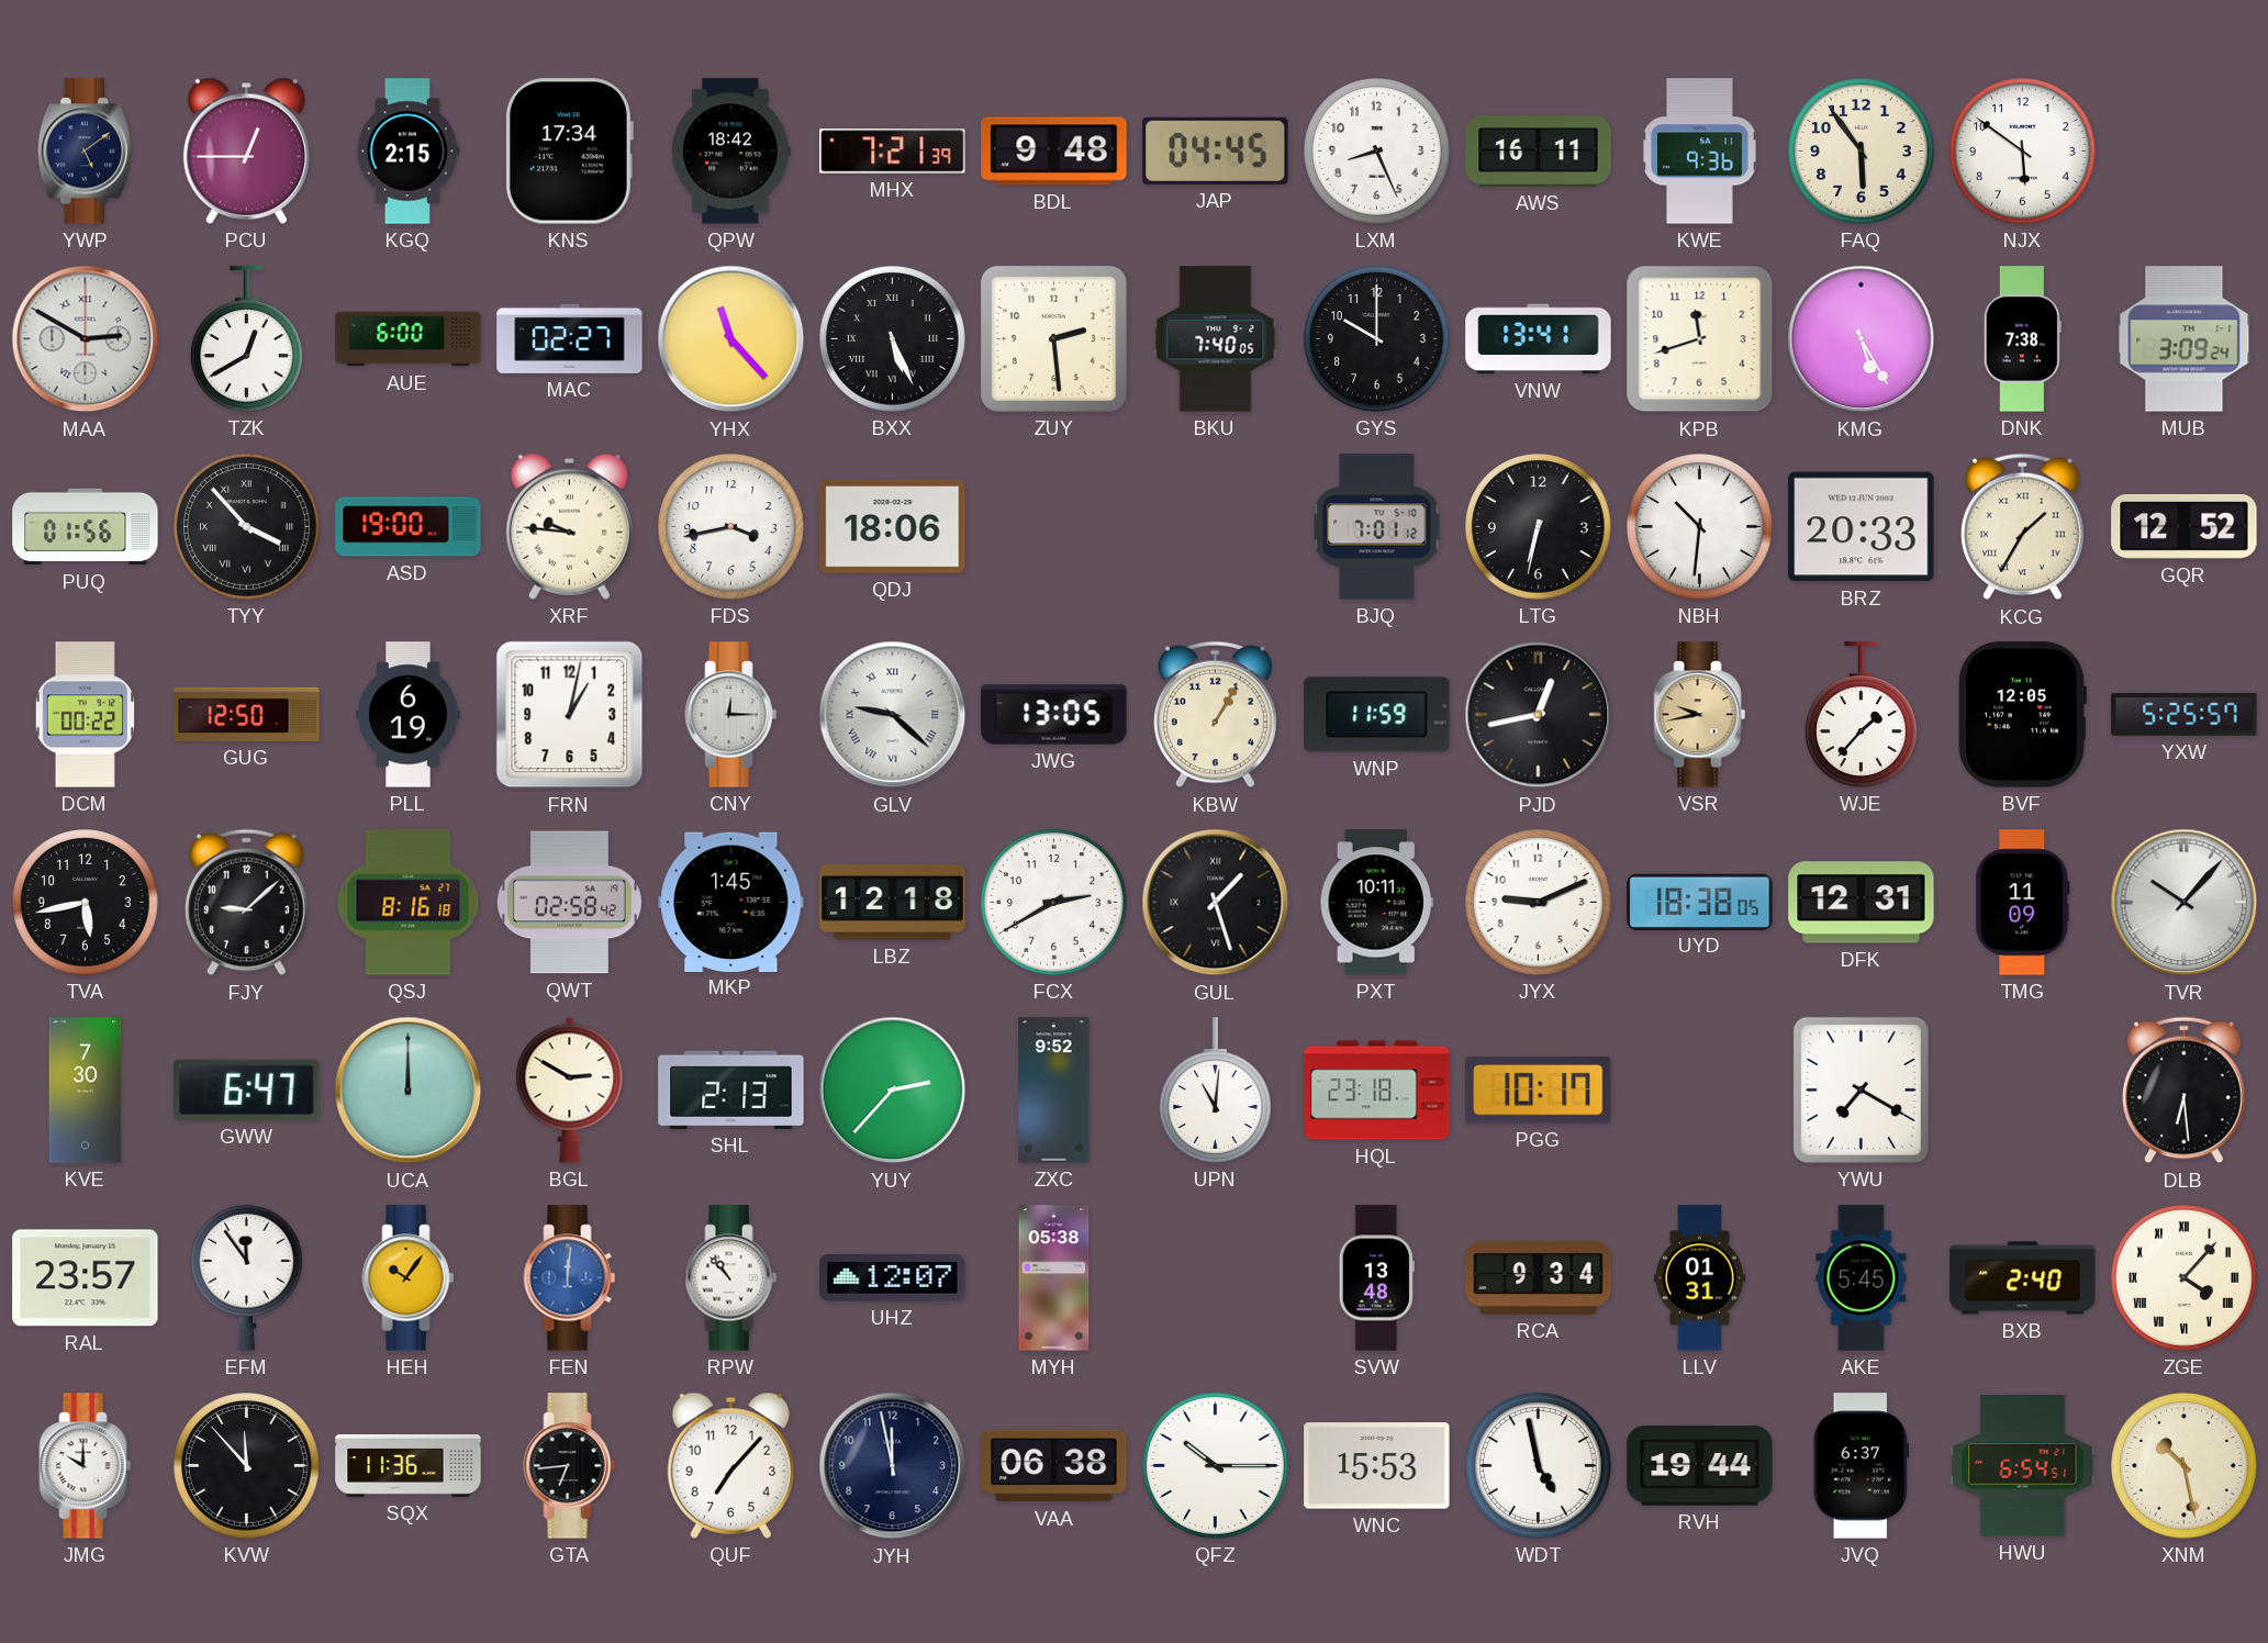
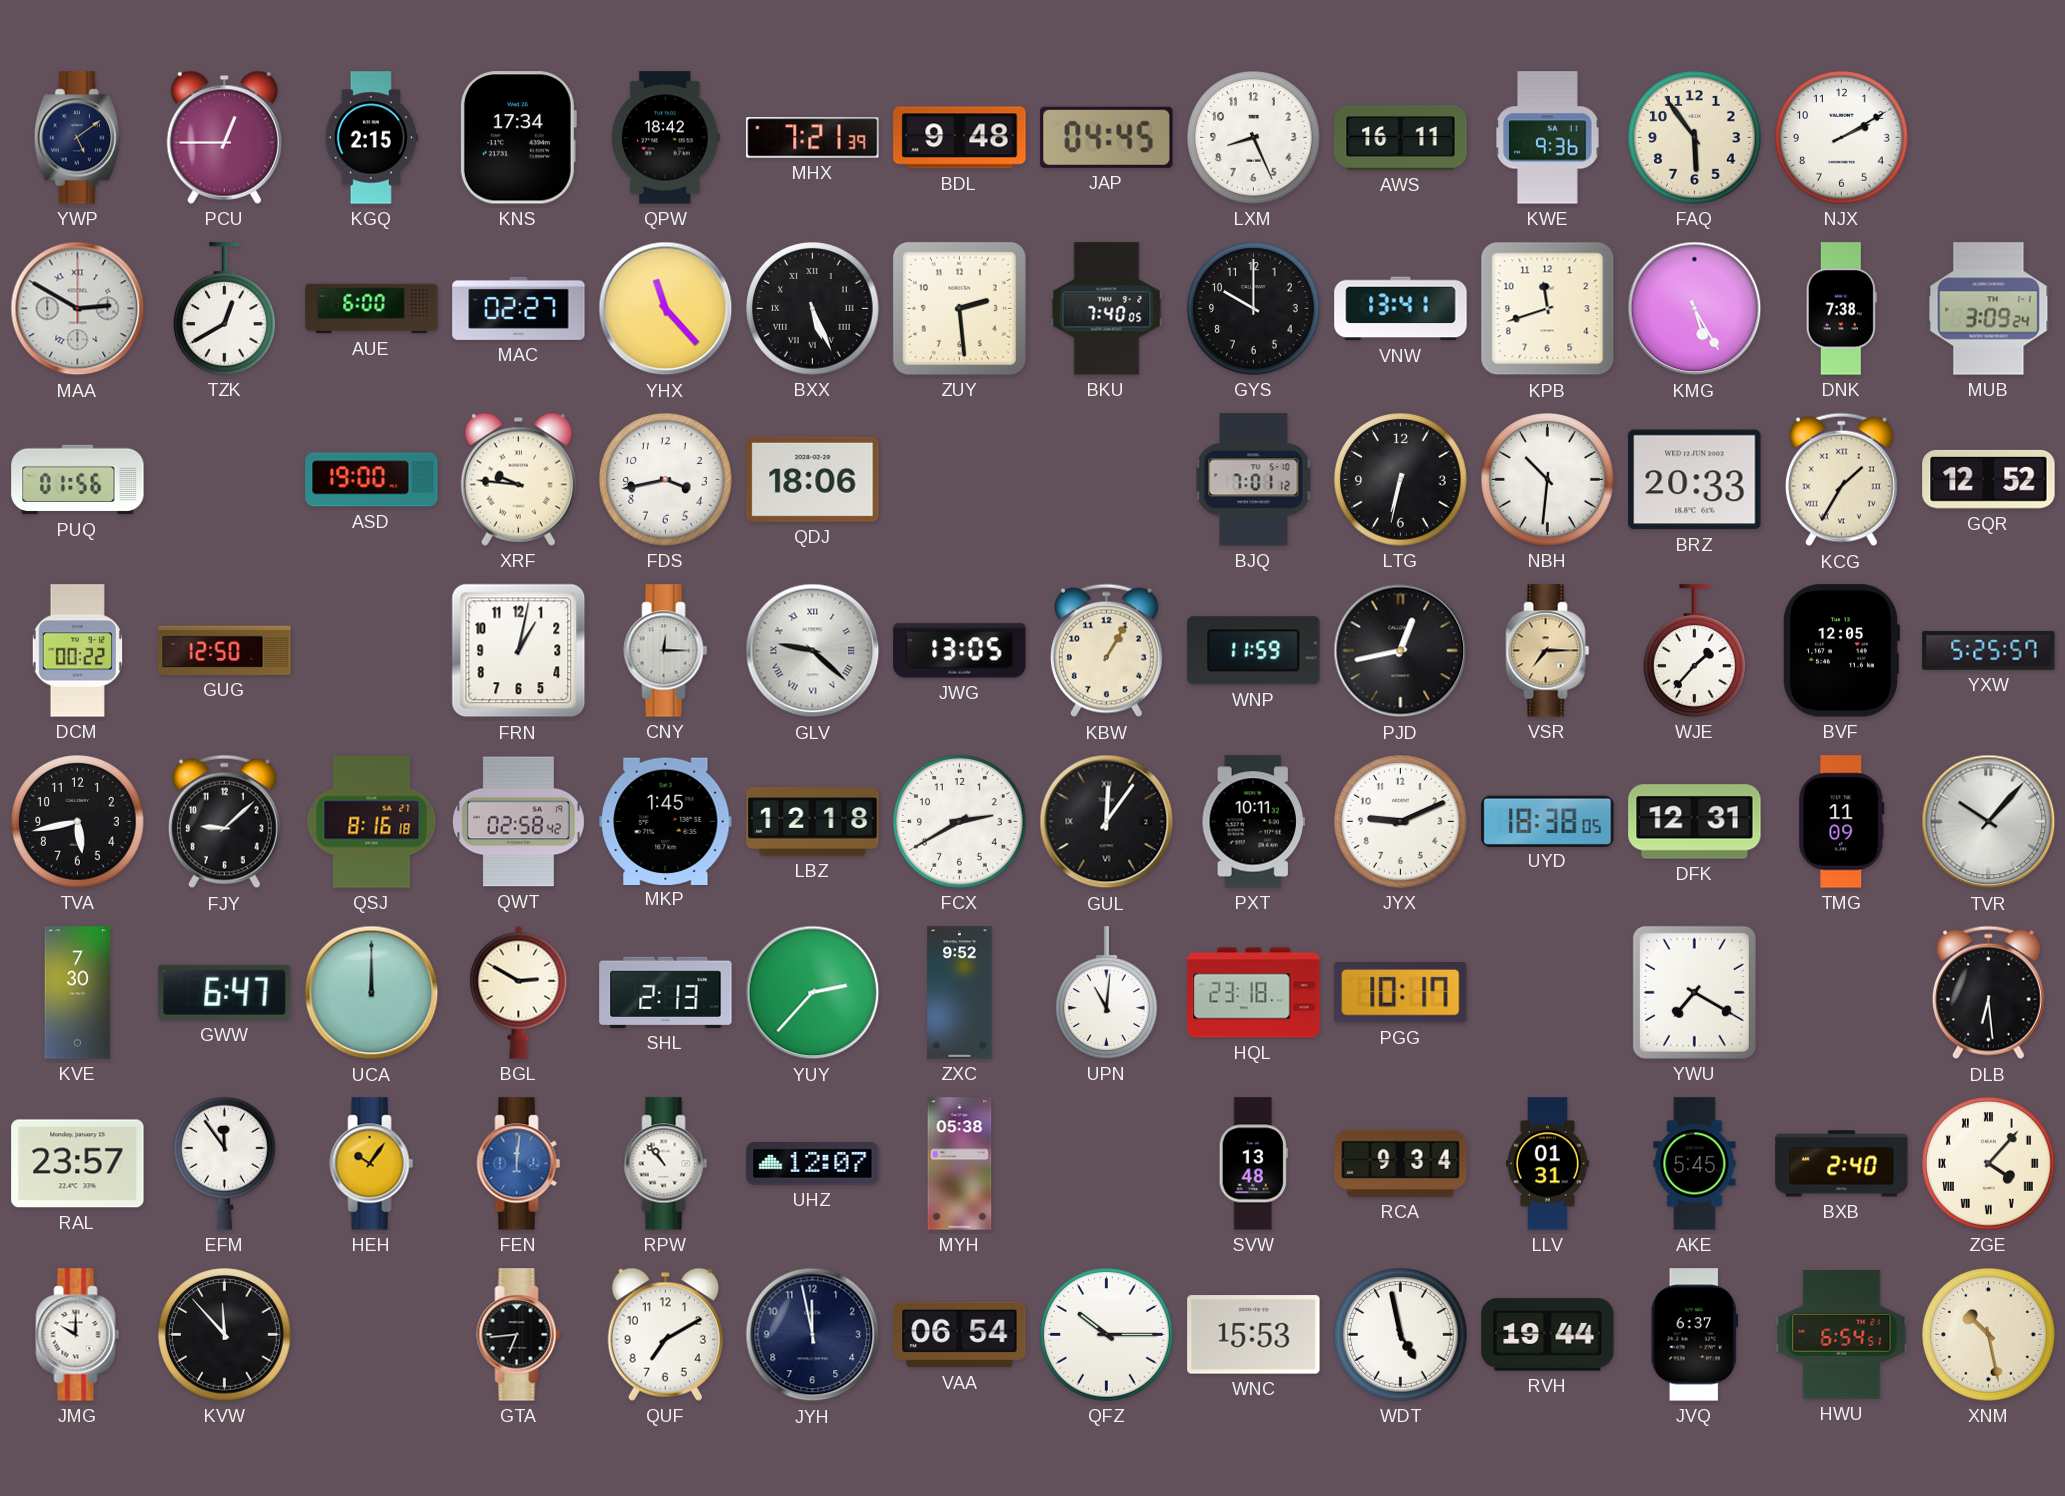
NJX: 5:51 -> 2:10
TYY: 3:53 -> none
PLL: 6:19 -> none
VSR: 9:43 -> 7:15
GUL: 1:27 -> 12:06
SQX: 11:36 -> none
QUF: 7:07 -> 7:10
VAA: 06:38 -> 06:54
